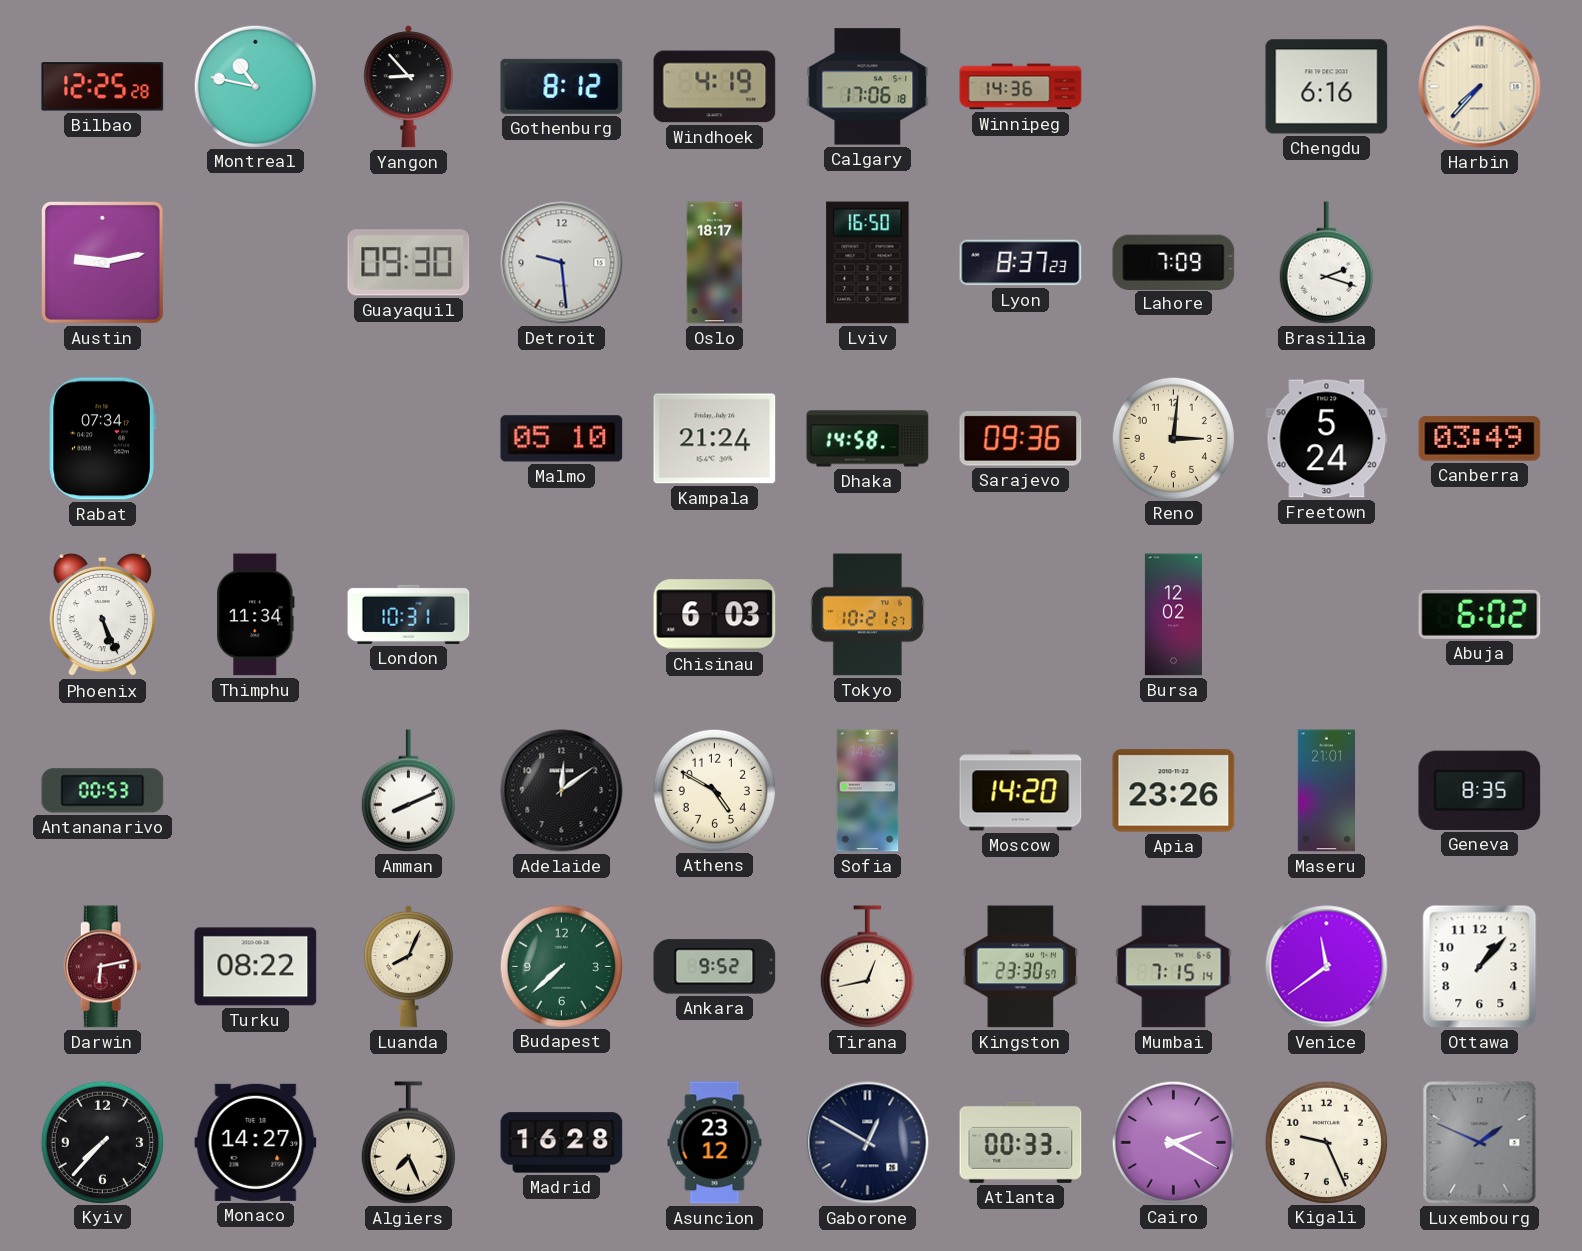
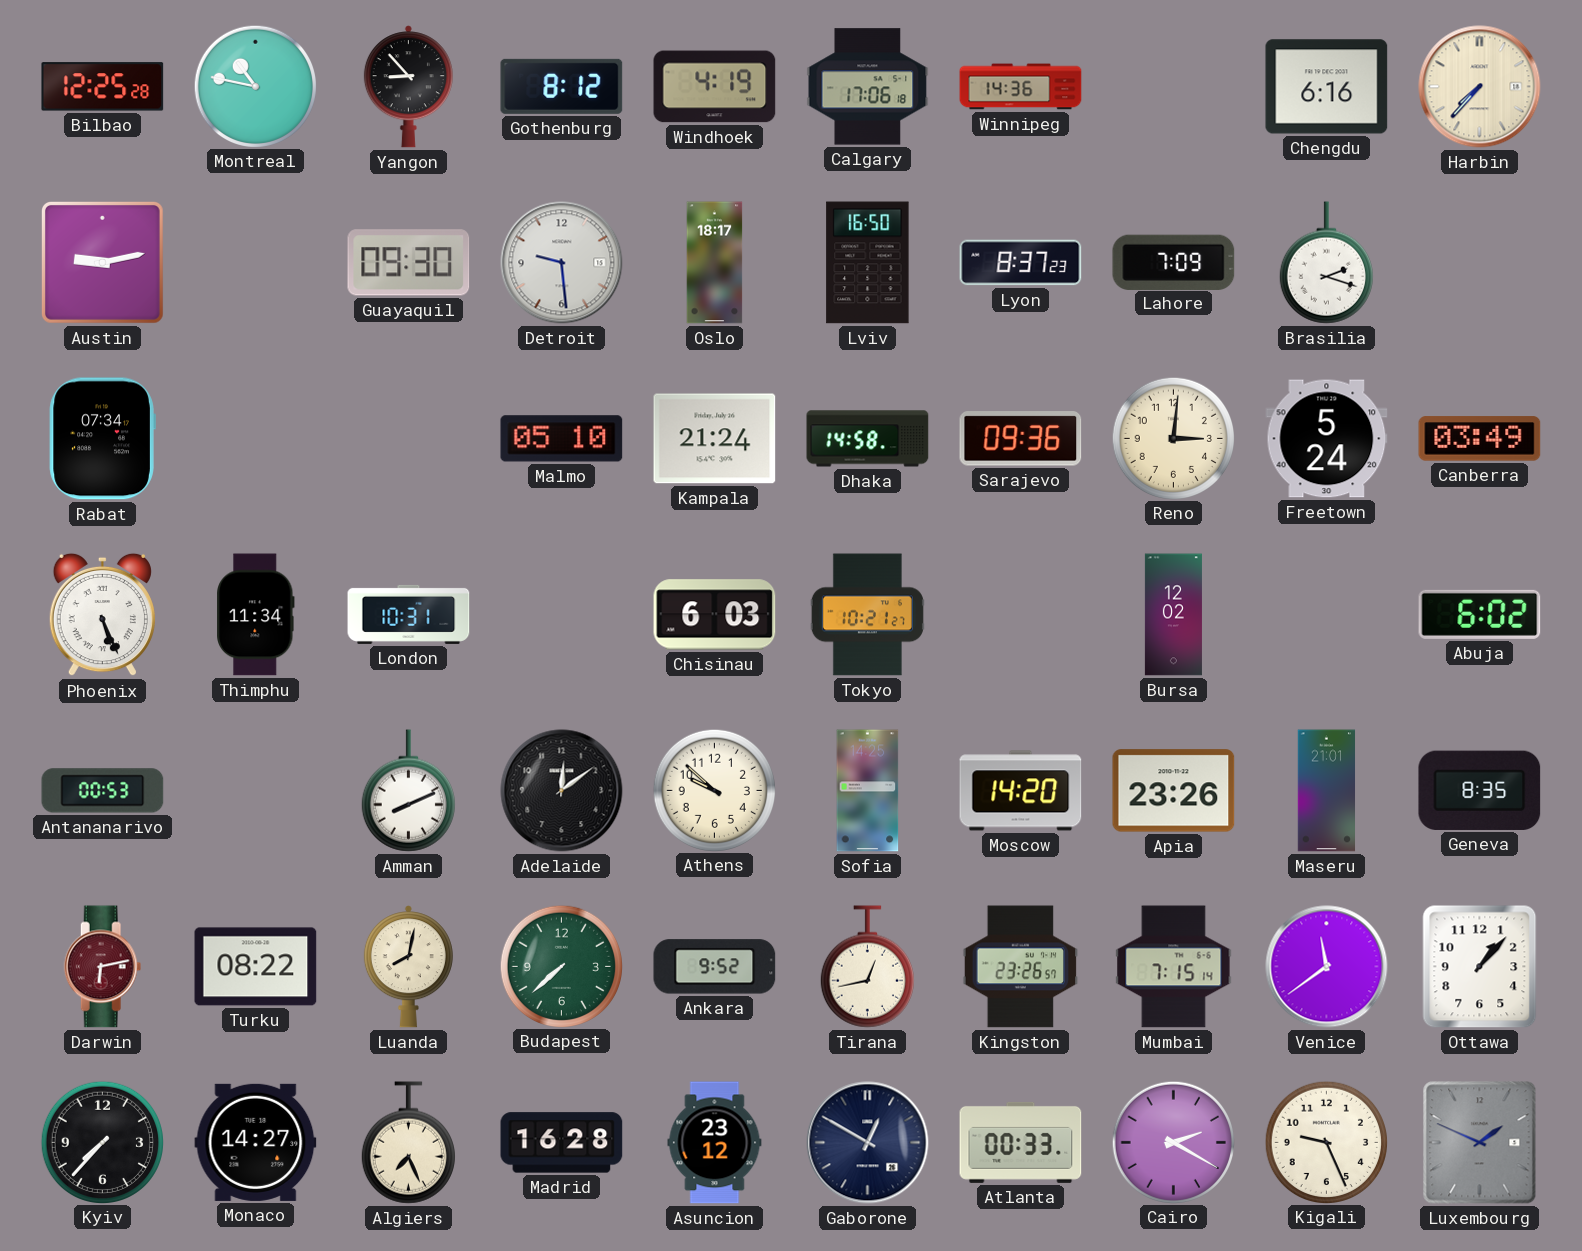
Athens: 4:50 -> 9:52
Luanda: 8:04 -> 8:02
Kingston: 23:30 -> 23:26
